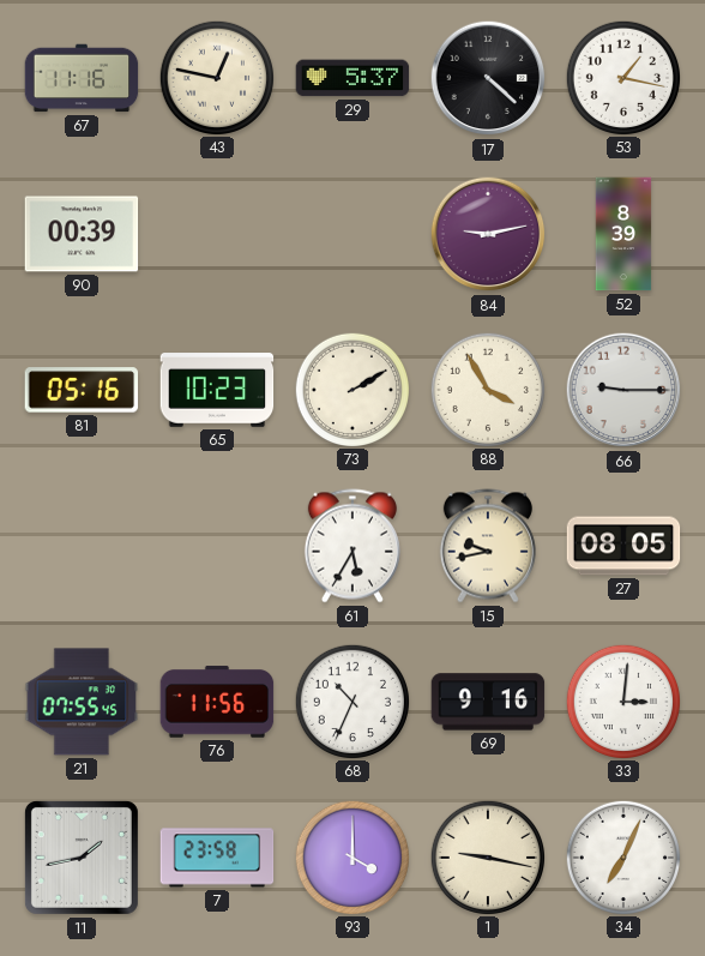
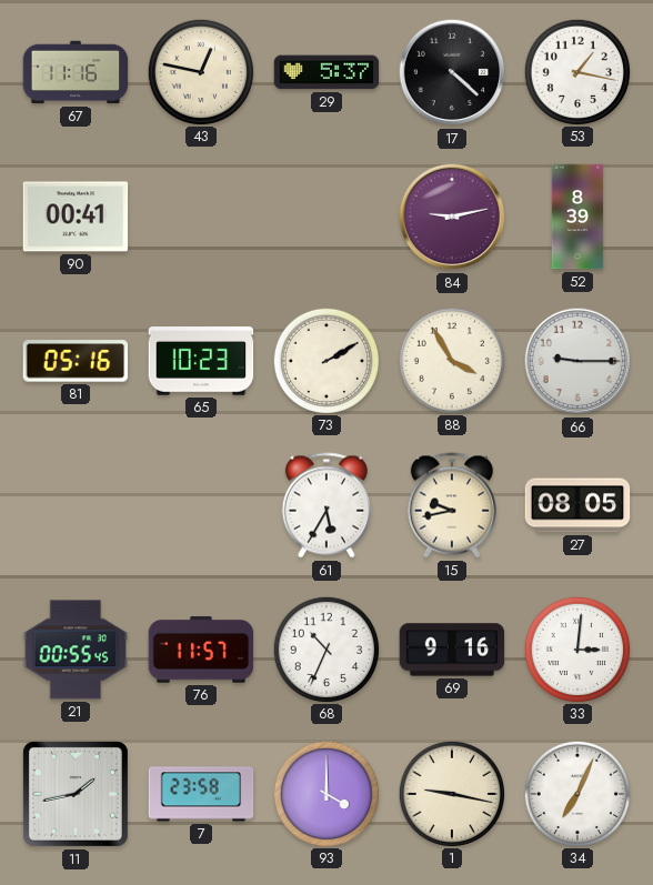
90: 00:39 -> 00:41
21: 07:55 -> 00:55
76: 11:56 -> 11:57
